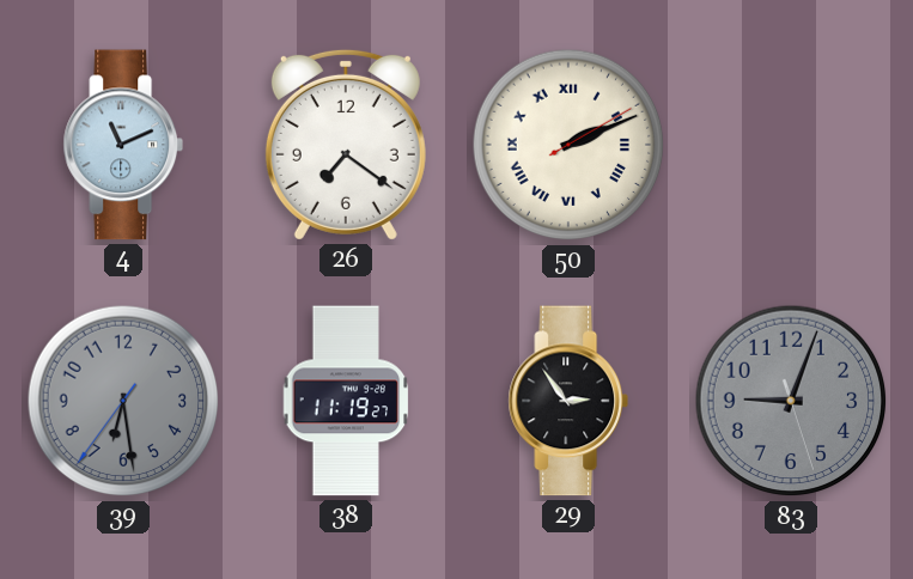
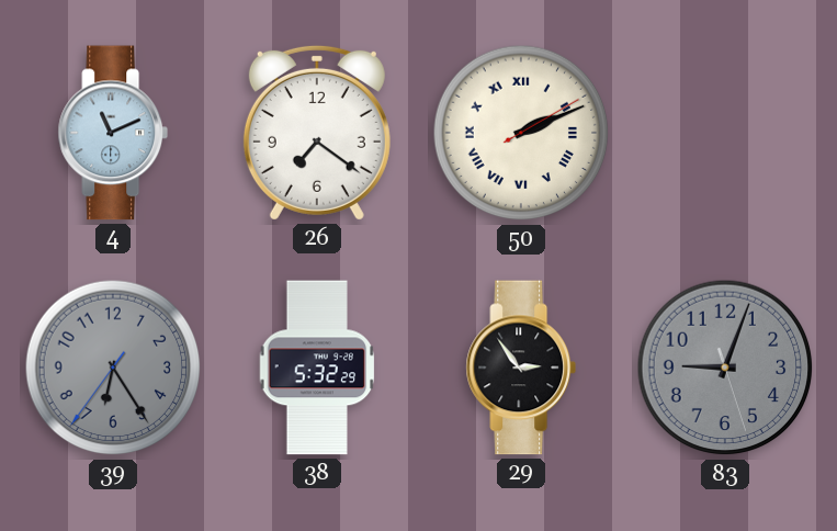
39: 6:28 -> 6:24
38: 11:19 -> 5:32
